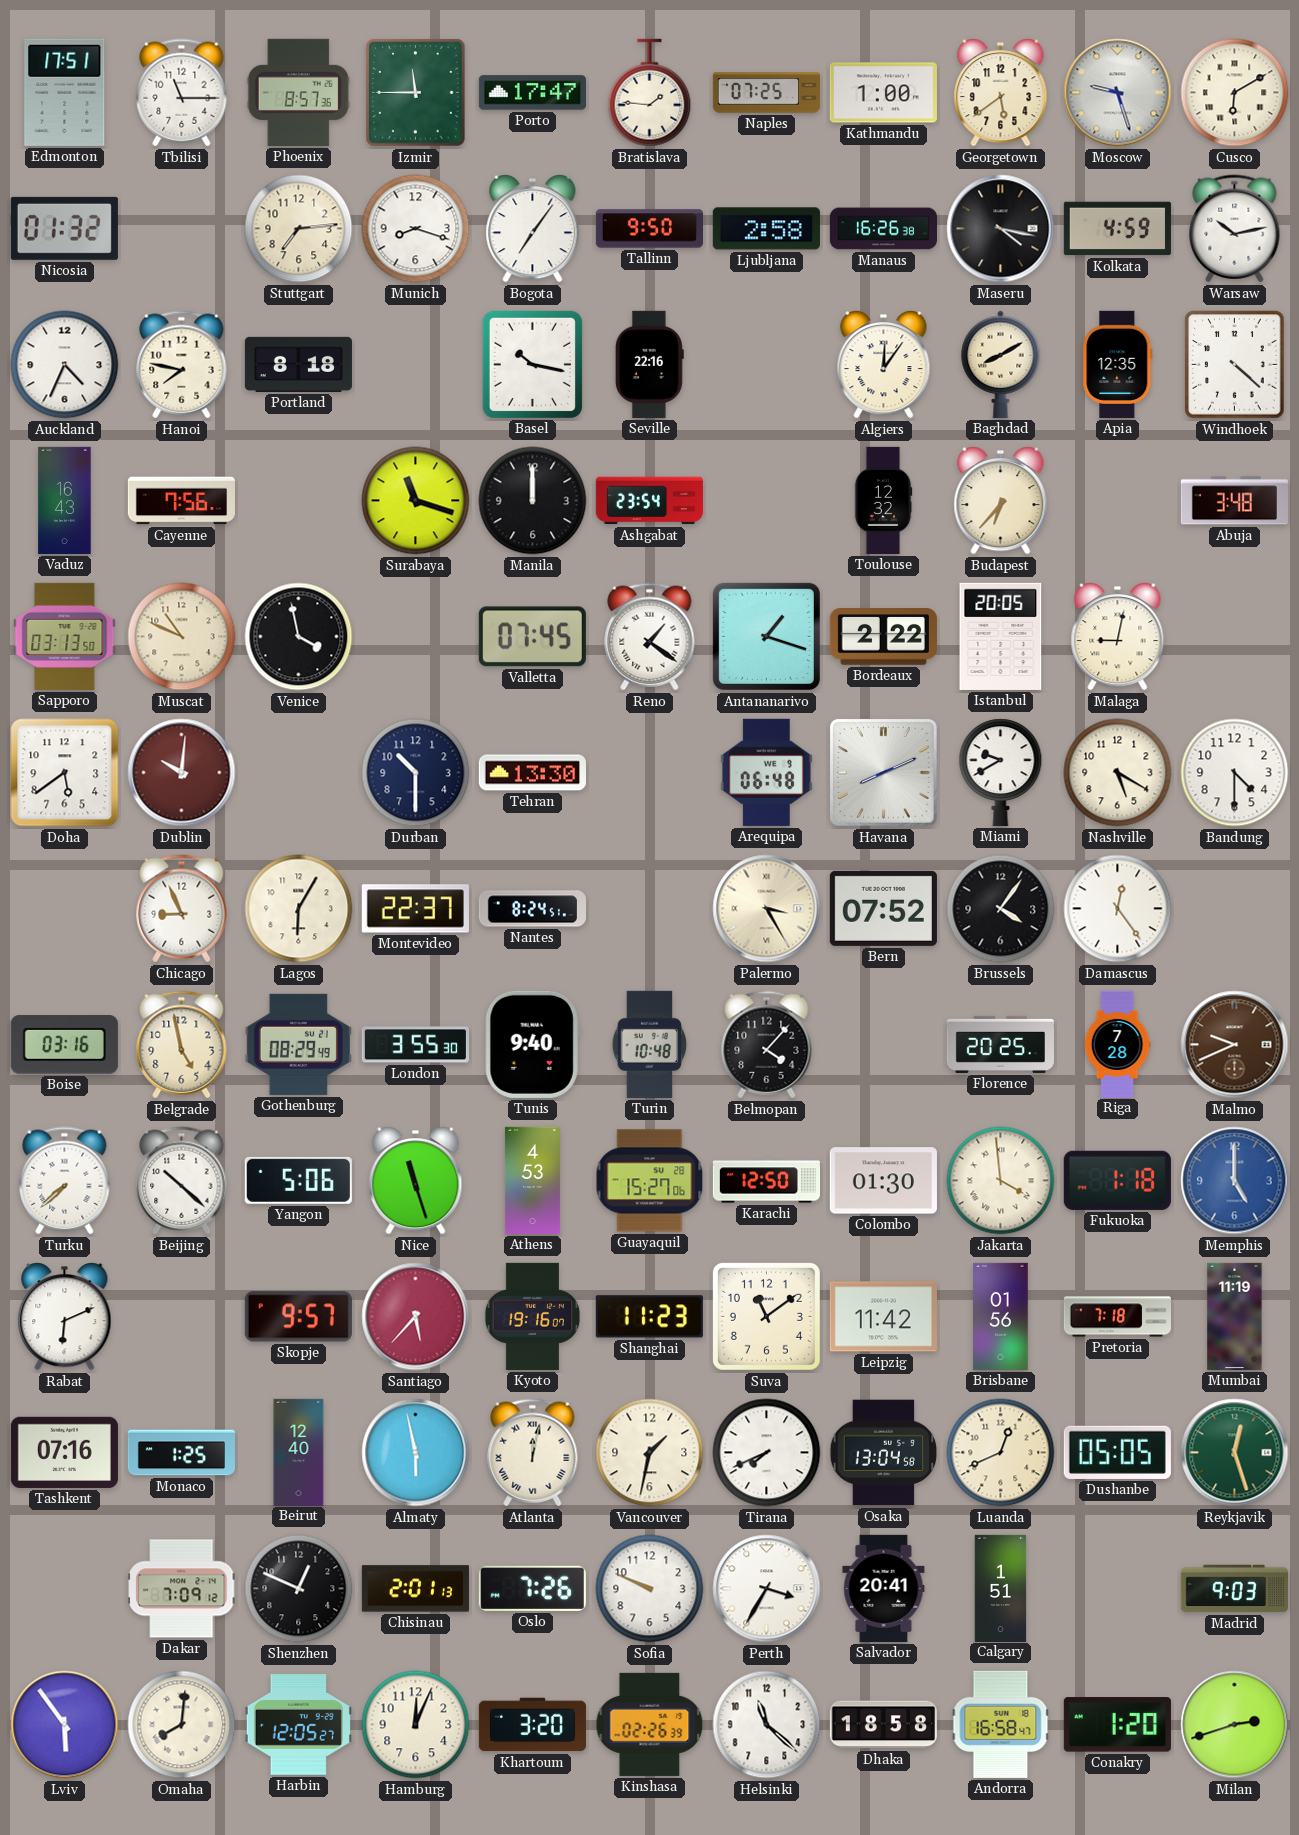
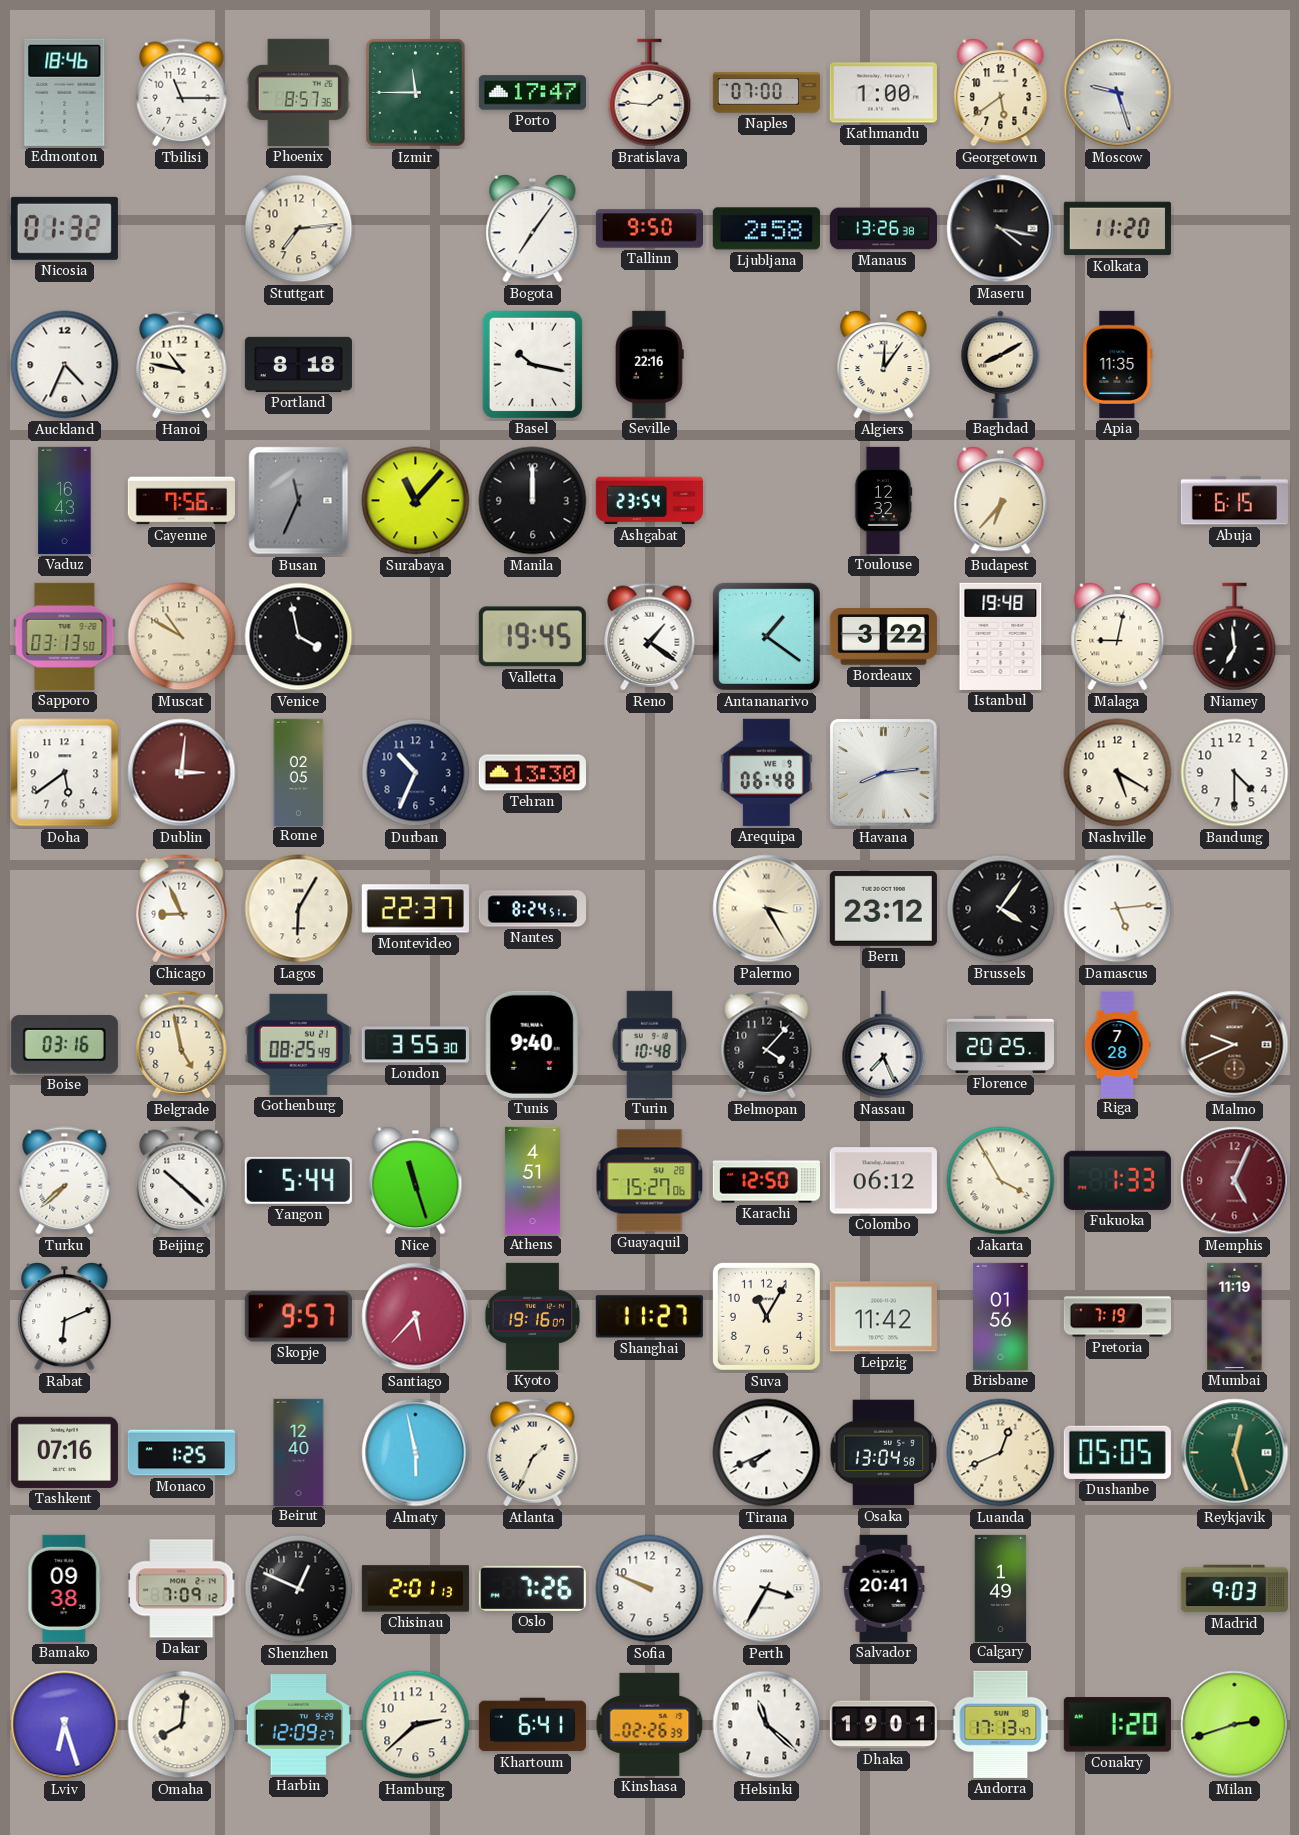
Edmonton: 17:51 -> 18:46
Naples: 07:25 -> 07:00
Cusco: 6:10 -> none
Munich: 8:18 -> none
Manaus: 16:26 -> 13:26
Kolkata: 4:59 -> 11:20
Warsaw: 10:13 -> none
Hanoi: 7:47 -> 10:47
Apia: 12:35 -> 11:35
Windhoek: 4:22 -> none
Busan: none -> 11:34
Surabaya: 11:18 -> 11:07
Abuja: 3:48 -> 6:15
Muscat: 10:49 -> 10:50
Valletta: 07:45 -> 19:45
Antananarivo: 1:18 -> 1:21
Bordeaux: 2:22 -> 3:22
Istanbul: 20:05 -> 19:48
Niamey: none -> 6:59
Dublin: 10:01 -> 3:01
Rome: none -> 02:05
Durban: 10:30 -> 10:34
Havana: 8:11 -> 8:14
Miami: 9:40 -> none
Bern: 07:52 -> 23:12
Damascus: 12:24 -> 5:14
Gothenburg: 08:29 -> 08:25
Nassau: none -> 7:26
Yangon: 5:06 -> 5:44
Athens: 4:53 -> 4:51
Colombo: 01:30 -> 06:12
Jakarta: 3:59 -> 3:55
Fukuoka: 1:18 -> 1:33
Memphis: 5:00 -> 5:04
Memphis dial: blue -> burgundy
Shanghai: 11:23 -> 11:27
Suva: 11:09 -> 11:05
Pretoria: 7:18 -> 7:19
Atlanta: 12:02 -> 1:34
Vancouver: 1:32 -> none
Bamako: none -> 09:38
Calgary: 1:51 -> 1:49
Lviv: 5:54 -> 6:27
Harbin: 12:05 -> 12:09
Hamburg: 12:04 -> 2:38
Khartoum: 3:20 -> 6:41
Dhaka: 18:58 -> 19:01
Andorra: 16:58 -> 17:13
